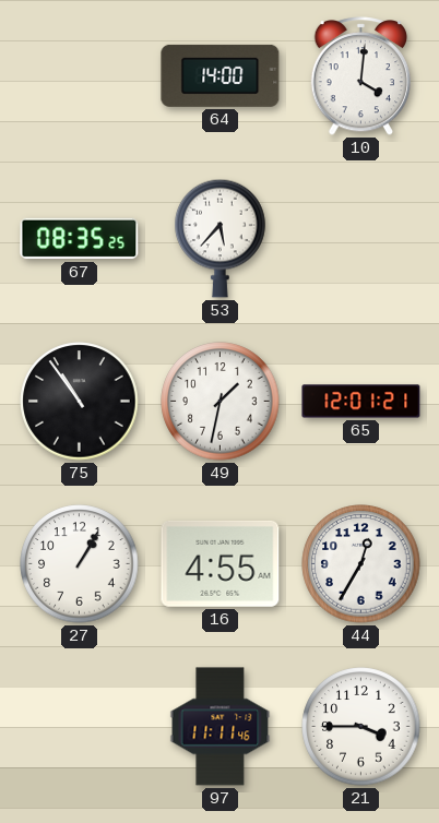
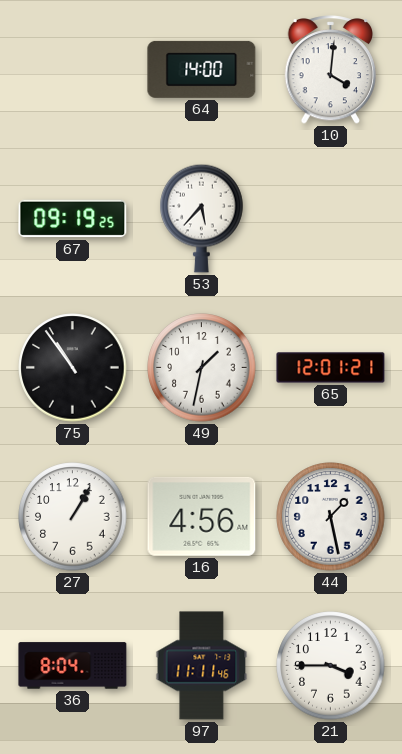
67: 08:35 -> 09:19
16: 4:55 -> 4:56
44: 12:35 -> 1:28
36: none -> 8:04
